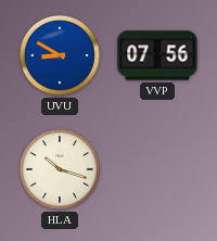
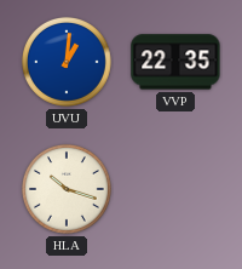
UVU: 8:50 -> 1:01
VVP: 07:56 -> 22:35
